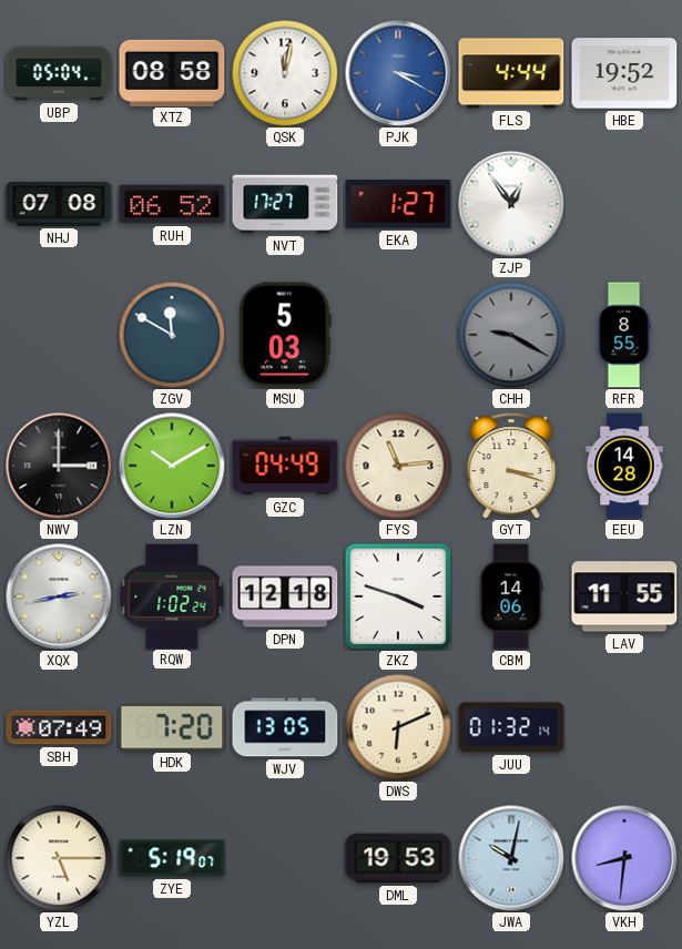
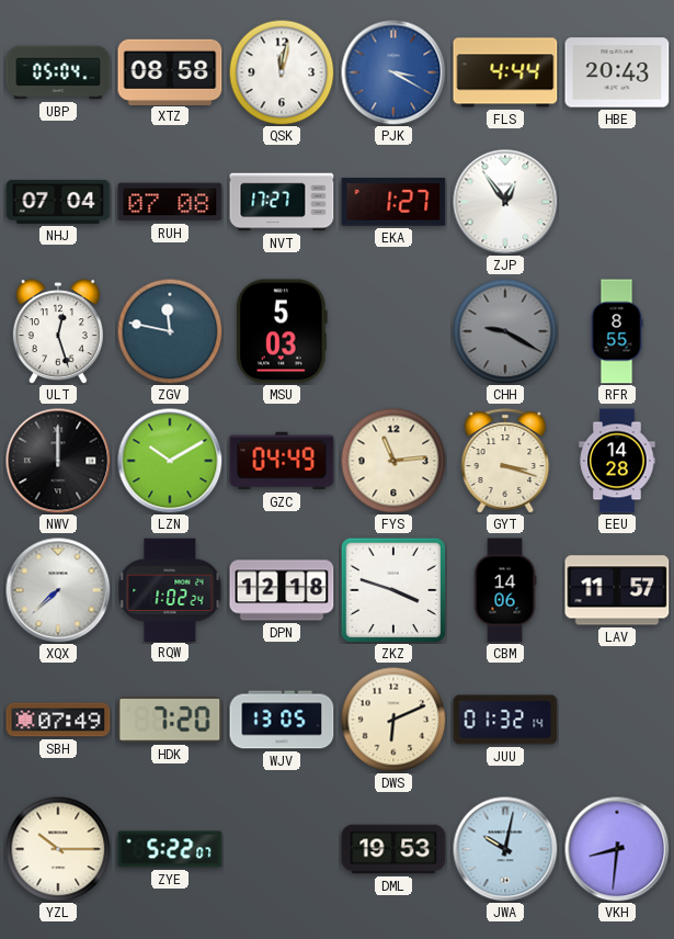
HBE: 19:52 -> 20:43
NHJ: 07:08 -> 07:04
RUH: 06:52 -> 07:08
ULT: none -> 12:27
ZGV: 11:50 -> 11:47
NWV: 3:00 -> 12:00
XQX: 2:43 -> 7:38
LAV: 11:55 -> 11:57
YZL: 5:15 -> 10:15
ZYE: 5:19 -> 5:22
